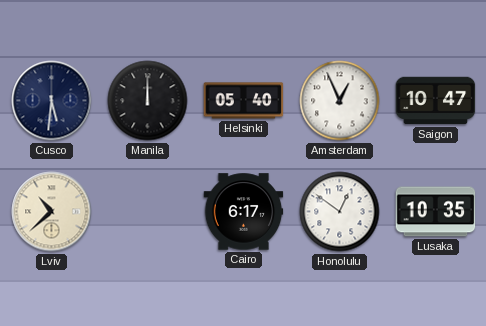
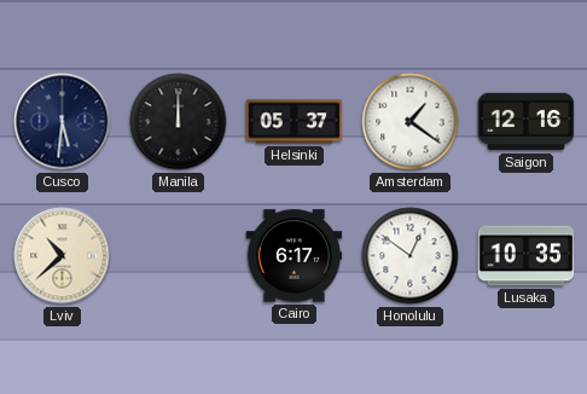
Helsinki: 05:40 -> 05:37
Amsterdam: 12:56 -> 1:21
Saigon: 10:47 -> 12:16
